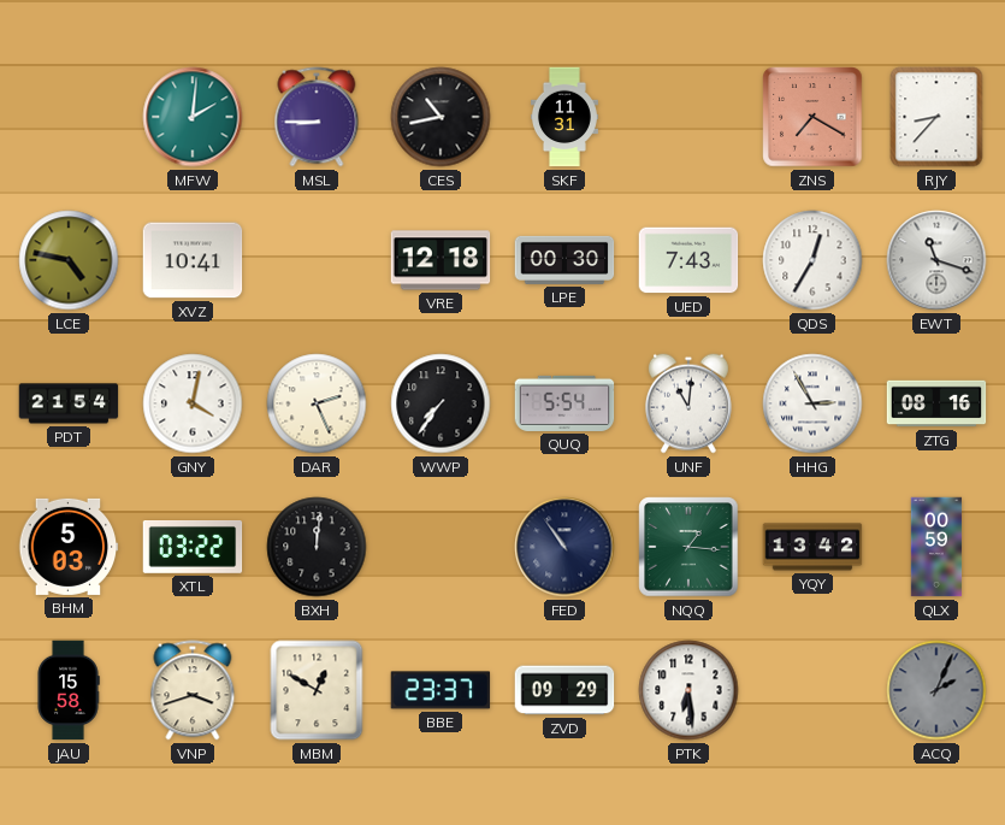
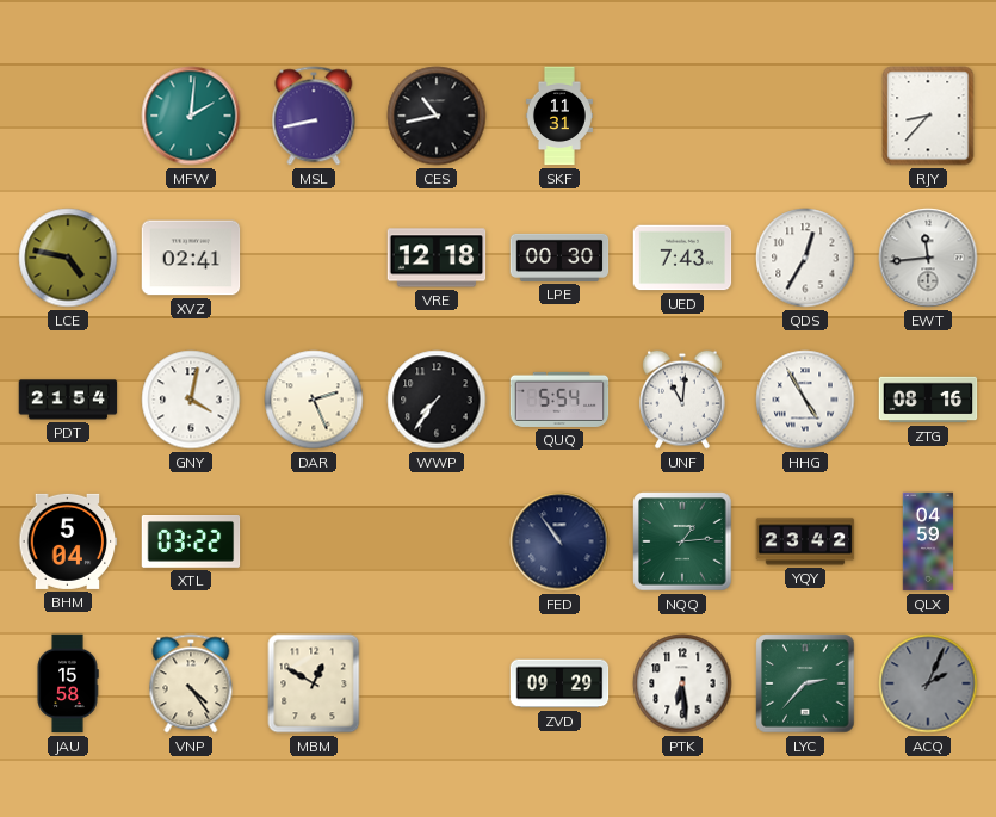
MSL: 8:45 -> 8:43
ZNS: 7:20 -> none
XVZ: 10:41 -> 02:41
EWT: 11:18 -> 11:44
HHG: 2:55 -> 4:55
BHM: 5:03 -> 5:04
BXH: 12:01 -> none
NQQ: 1:16 -> 1:14
YQY: 13:42 -> 23:42
QLX: 00:59 -> 04:59
VNP: 3:42 -> 4:24
BBE: 23:37 -> none
LYC: none -> 2:37
